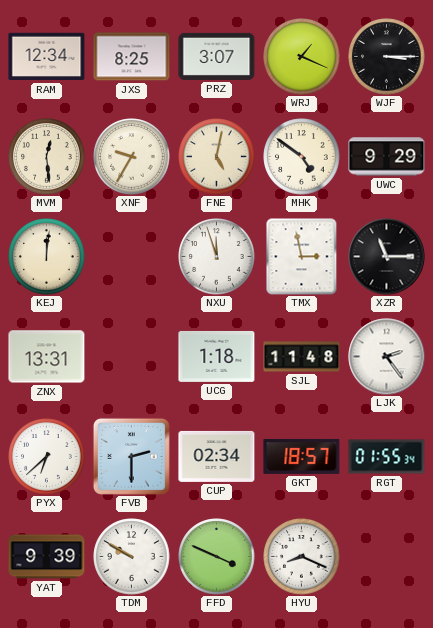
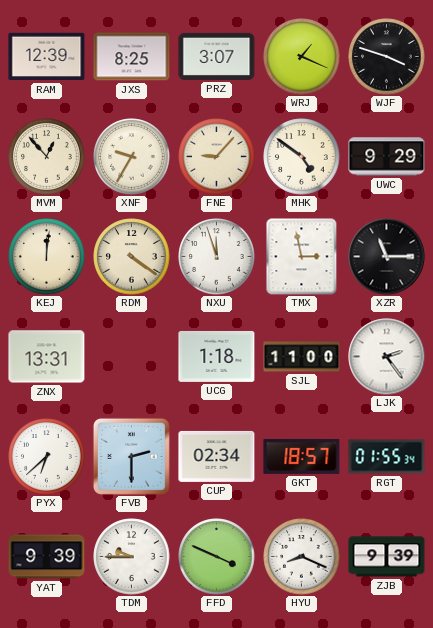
RAM: 12:34 -> 12:39
WJF: 3:15 -> 3:48
MVM: 12:29 -> 12:53
FNE: 5:02 -> 9:07
RDM: none -> 4:21
SJL: 11:48 -> 11:00
TDM: 9:50 -> 9:45
ZJB: none -> 9:39
